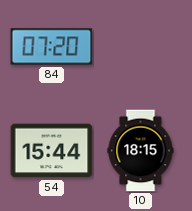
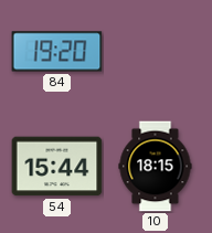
84: 07:20 -> 19:20
